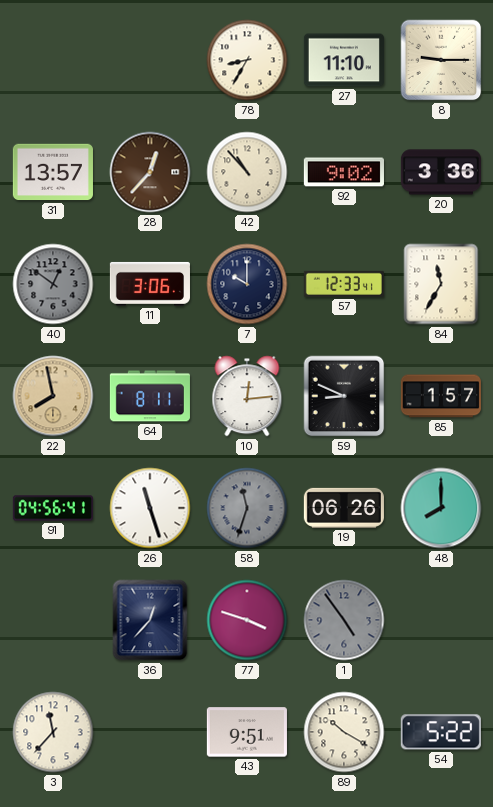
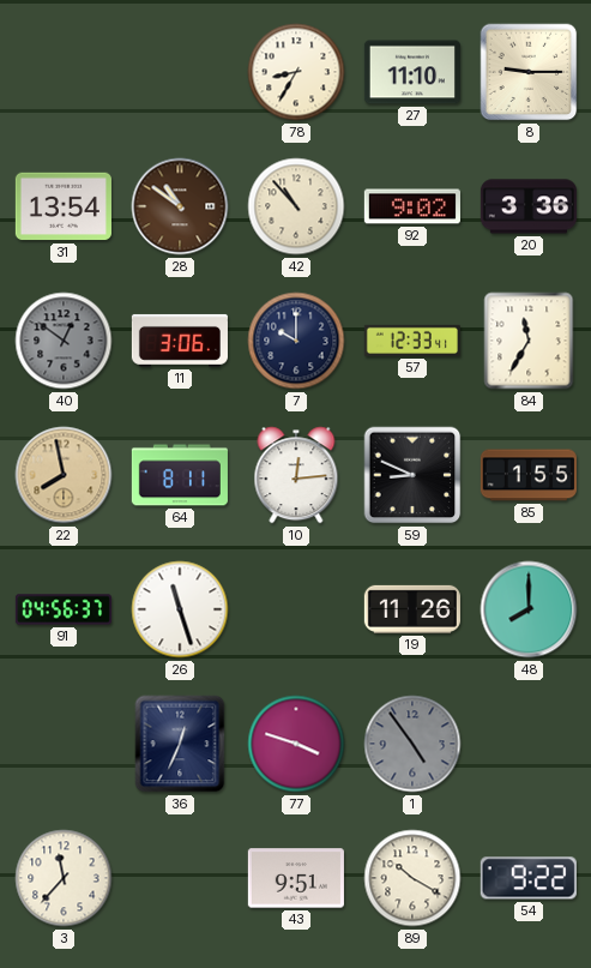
31: 13:57 -> 13:54
28: 12:37 -> 10:51
85: 1:57 -> 1:55
91: 04:56:41 -> 04:56:37
58: 11:33 -> none
19: 06:26 -> 11:26
36: 12:37 -> 12:34
54: 5:22 -> 9:22
